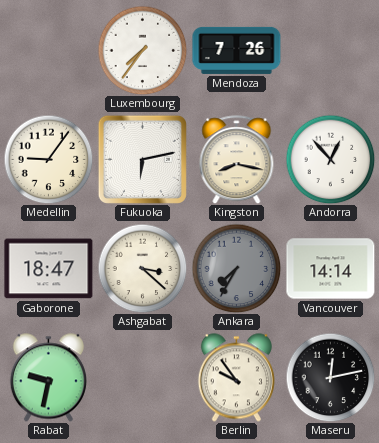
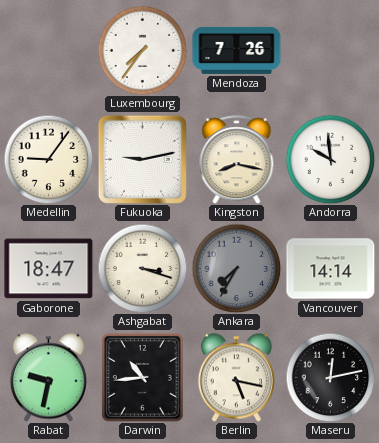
Fukuoka: 6:13 -> 9:13
Andorra: 12:53 -> 9:59
Ashgabat: 3:22 -> 3:18
Darwin: none -> 10:44
Berlin: 9:54 -> 5:17
